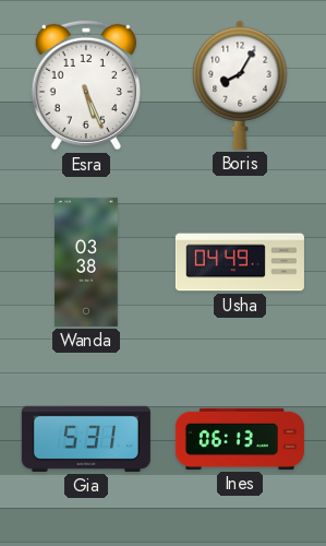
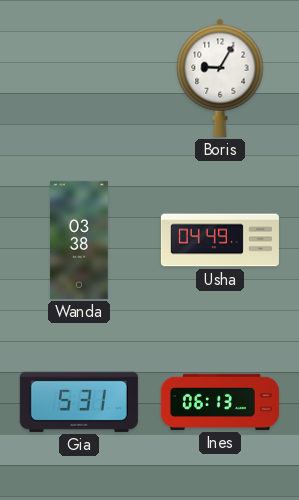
Esra: 5:26 -> none
Boris: 8:05 -> 9:05
